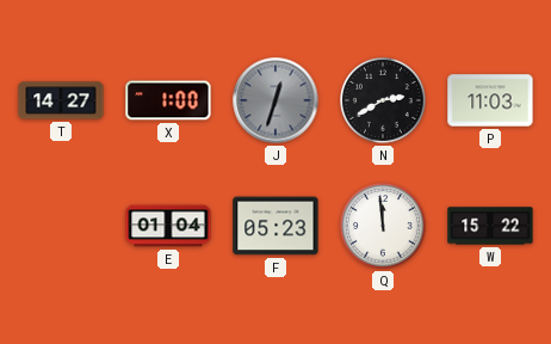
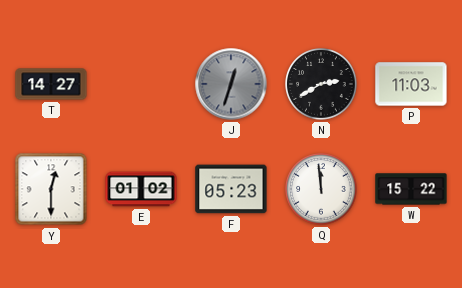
X: 1:00 -> none
Y: none -> 12:30
E: 01:04 -> 01:02
